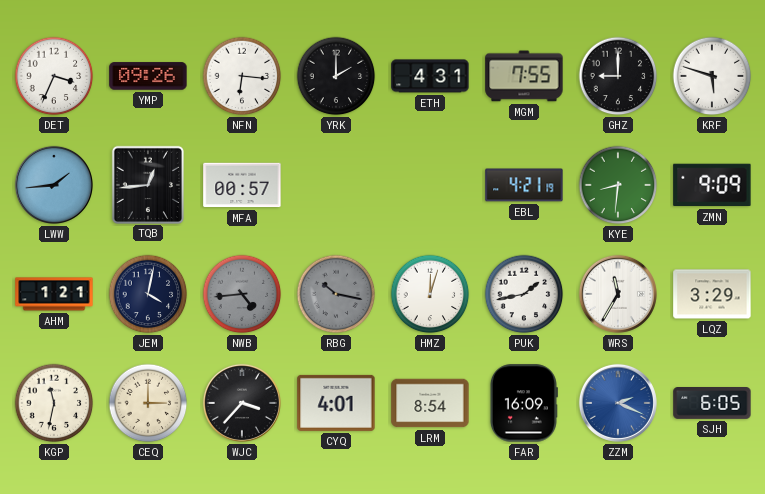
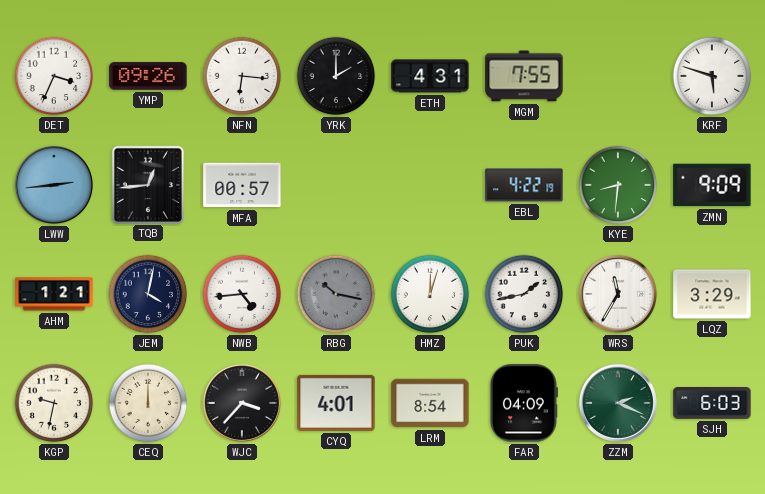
GHZ: 9:00 -> none
LWW: 1:44 -> 2:44
EBL: 4:21 -> 4:22
NWB dial: grey -> white
KGP: 11:32 -> 9:32
CEQ: 3:00 -> 12:00
FAR: 16:09 -> 04:09
ZZM dial: blue -> green
SJH: 6:05 -> 6:03
